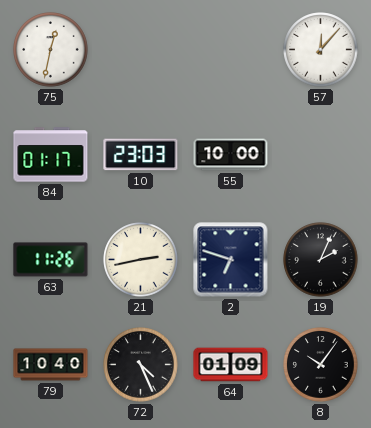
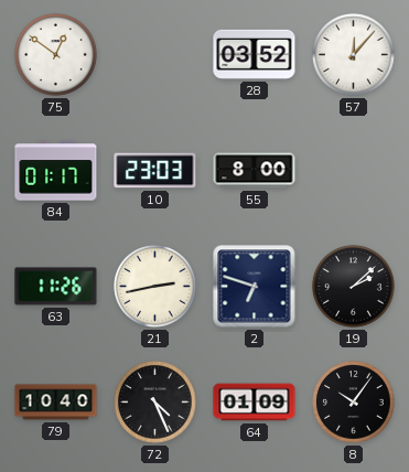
75: 12:32 -> 12:51
28: none -> 03:52
55: 10:00 -> 8:00
19: 2:04 -> 2:08
